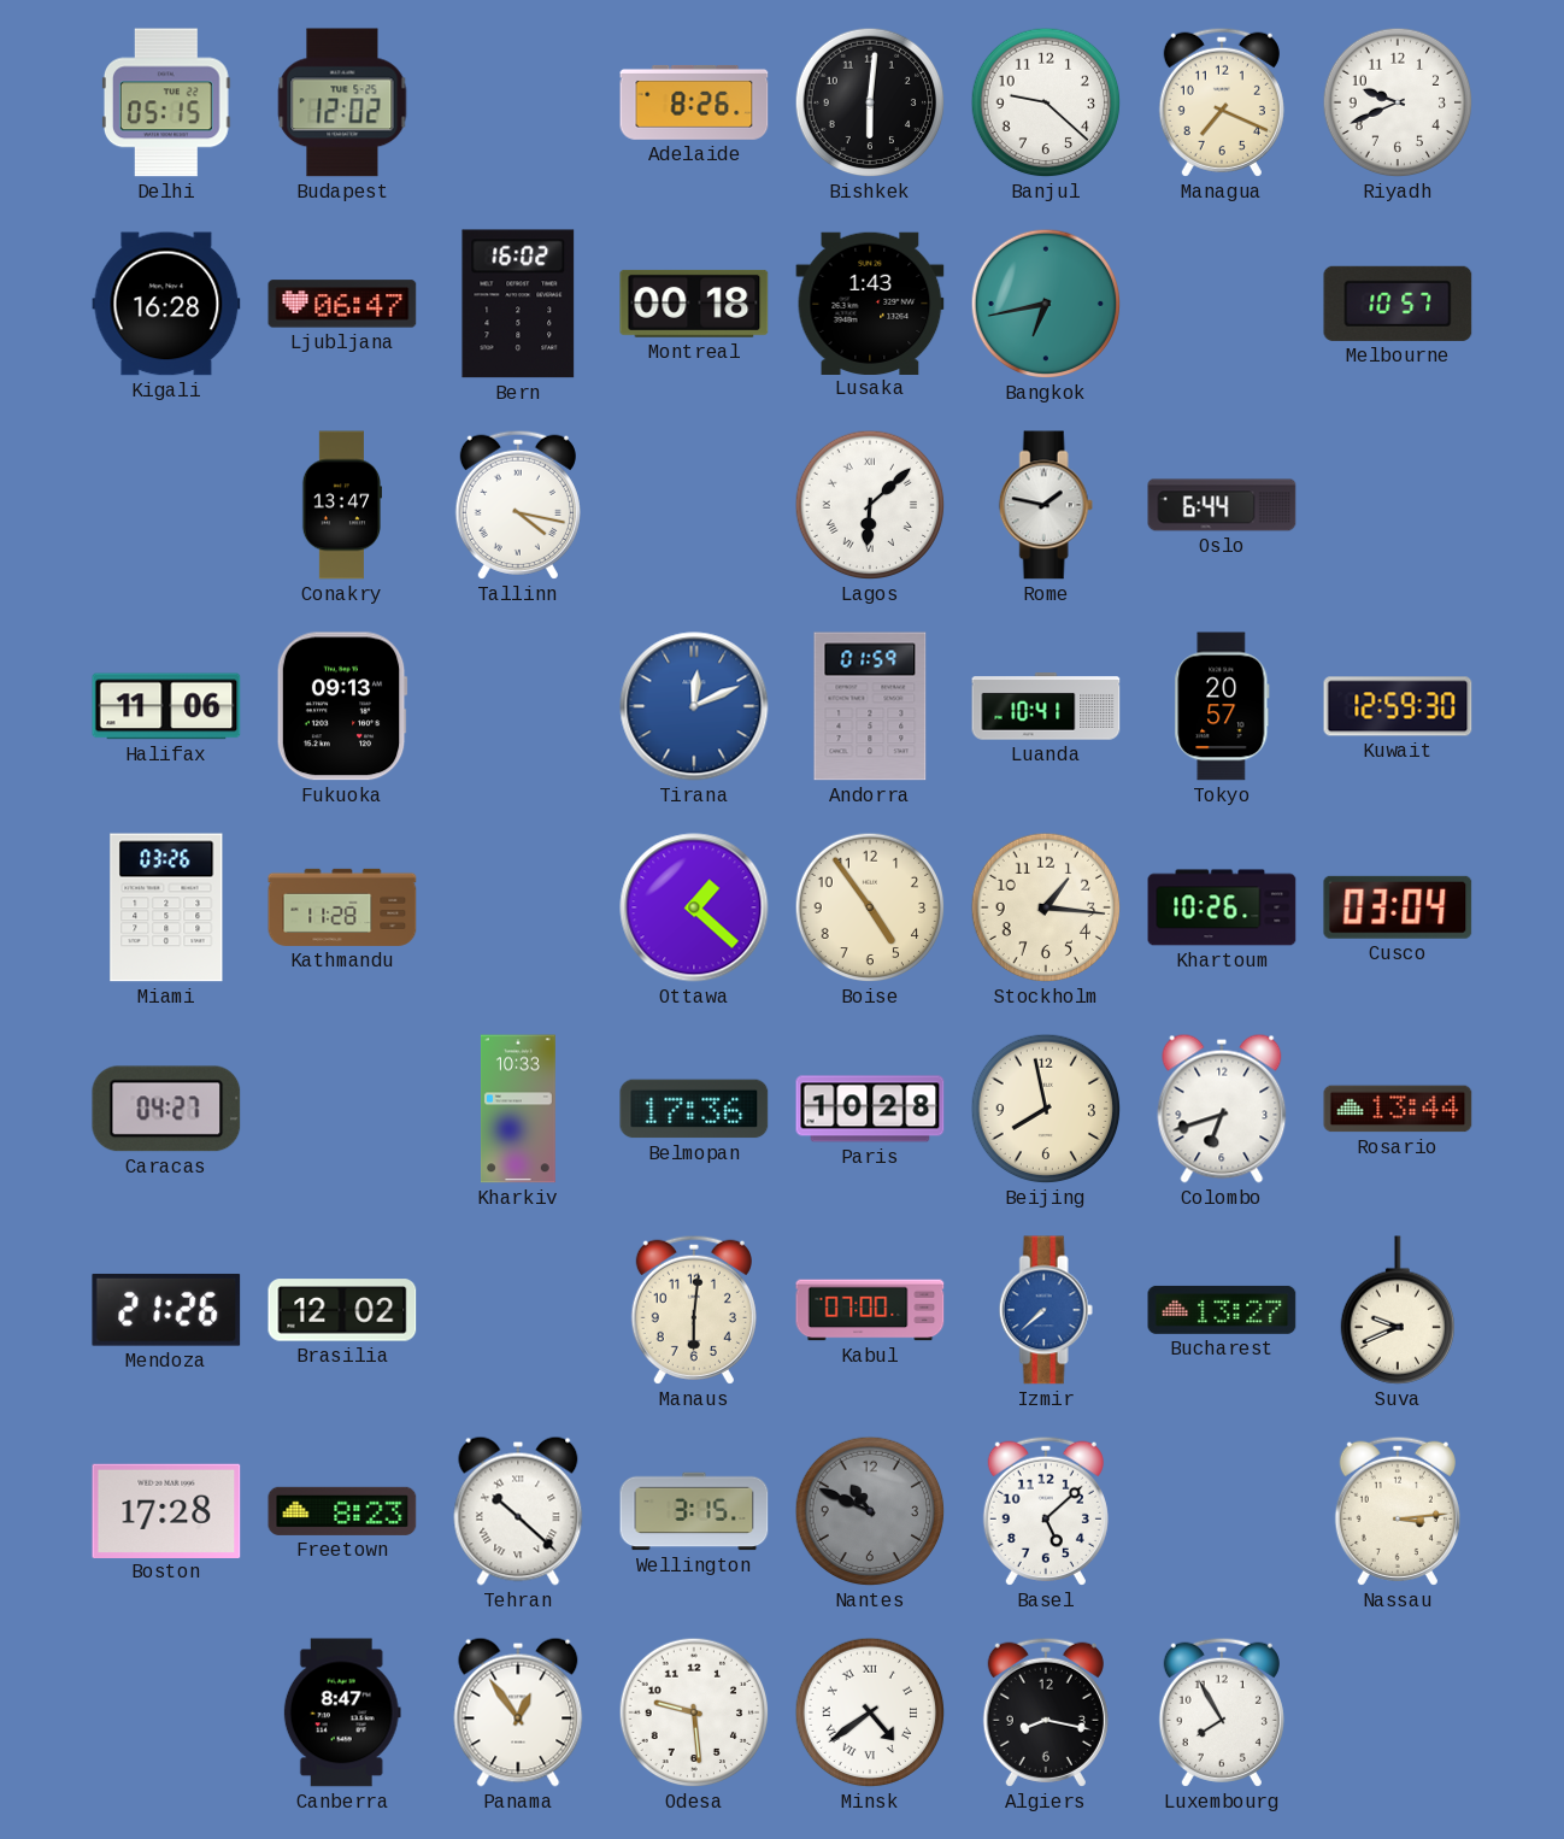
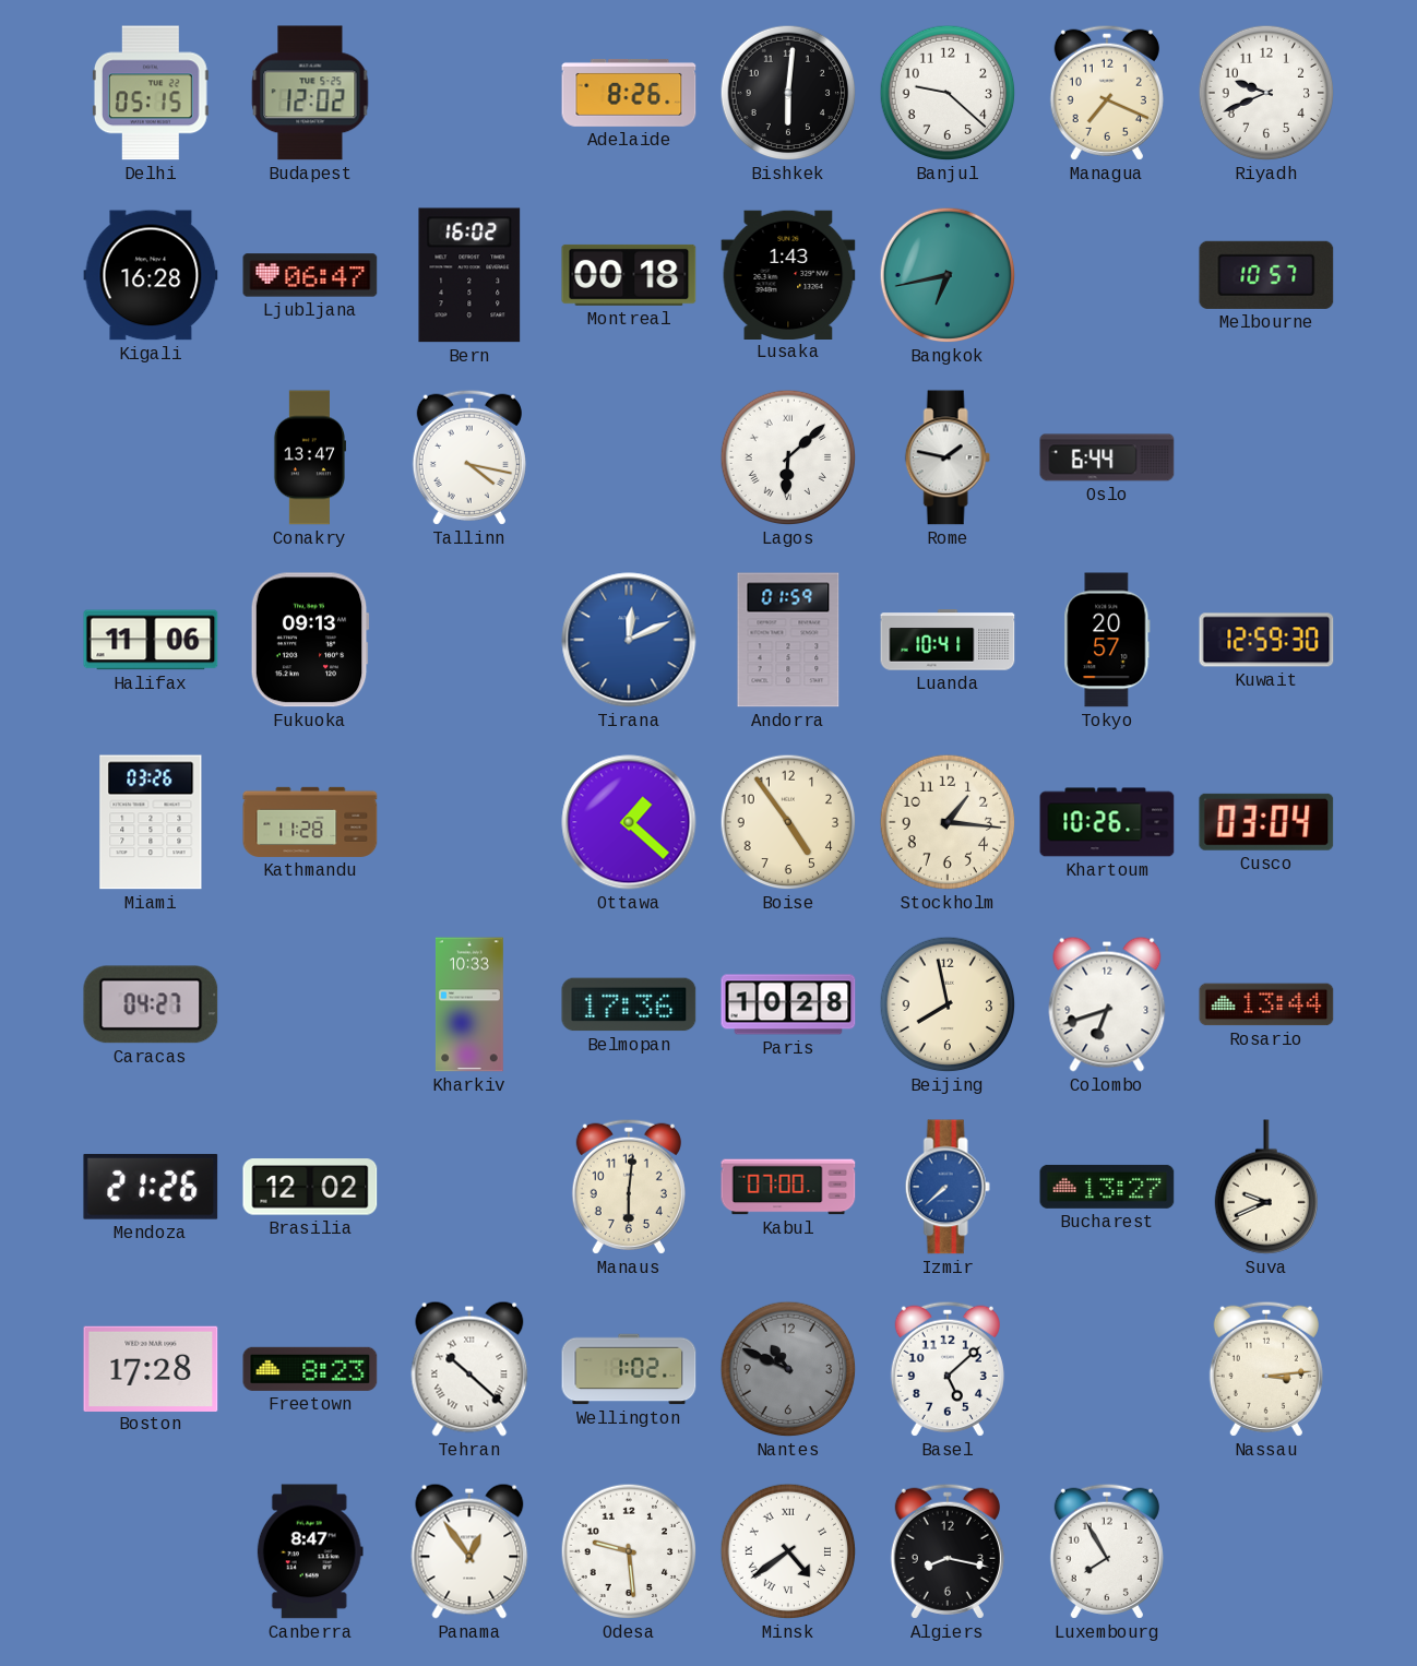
Wellington: 3:15 -> 1:02
